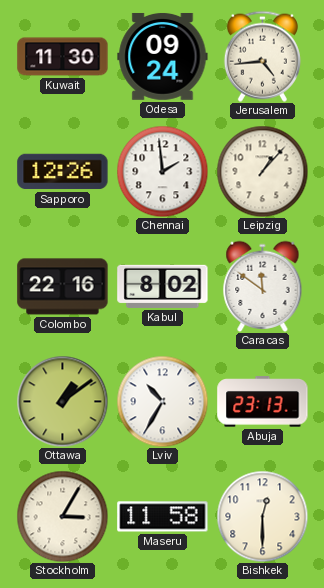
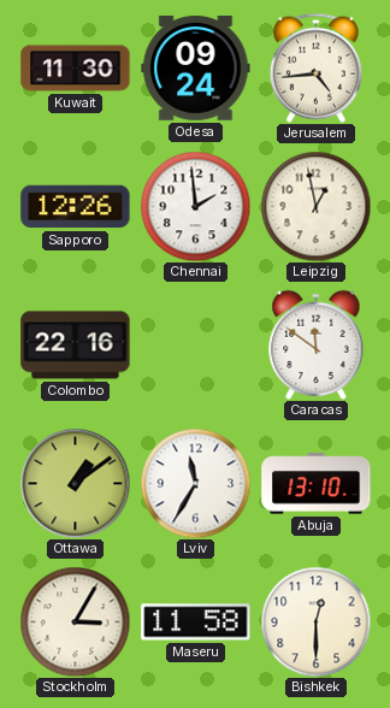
Leipzig: 1:07 -> 12:58
Kabul: 8:02 -> none
Lviv: 10:35 -> 11:35
Abuja: 23:13 -> 13:10
